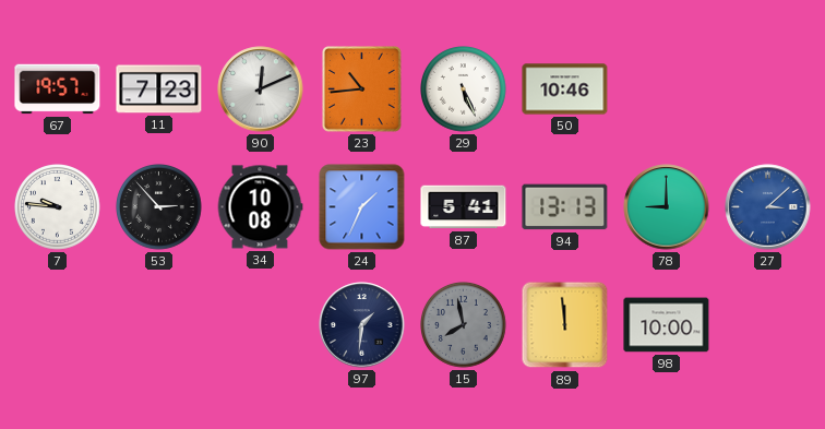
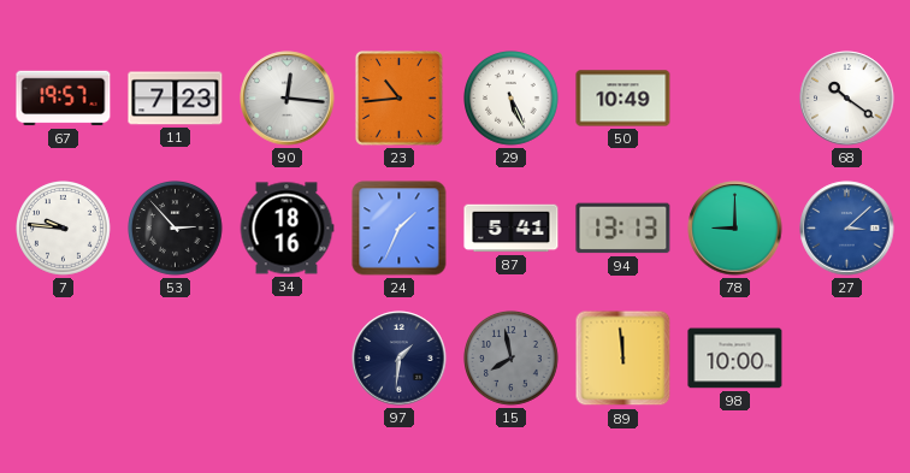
90: 12:11 -> 12:16
50: 10:46 -> 10:49
68: none -> 10:21
34: 10:08 -> 18:16
